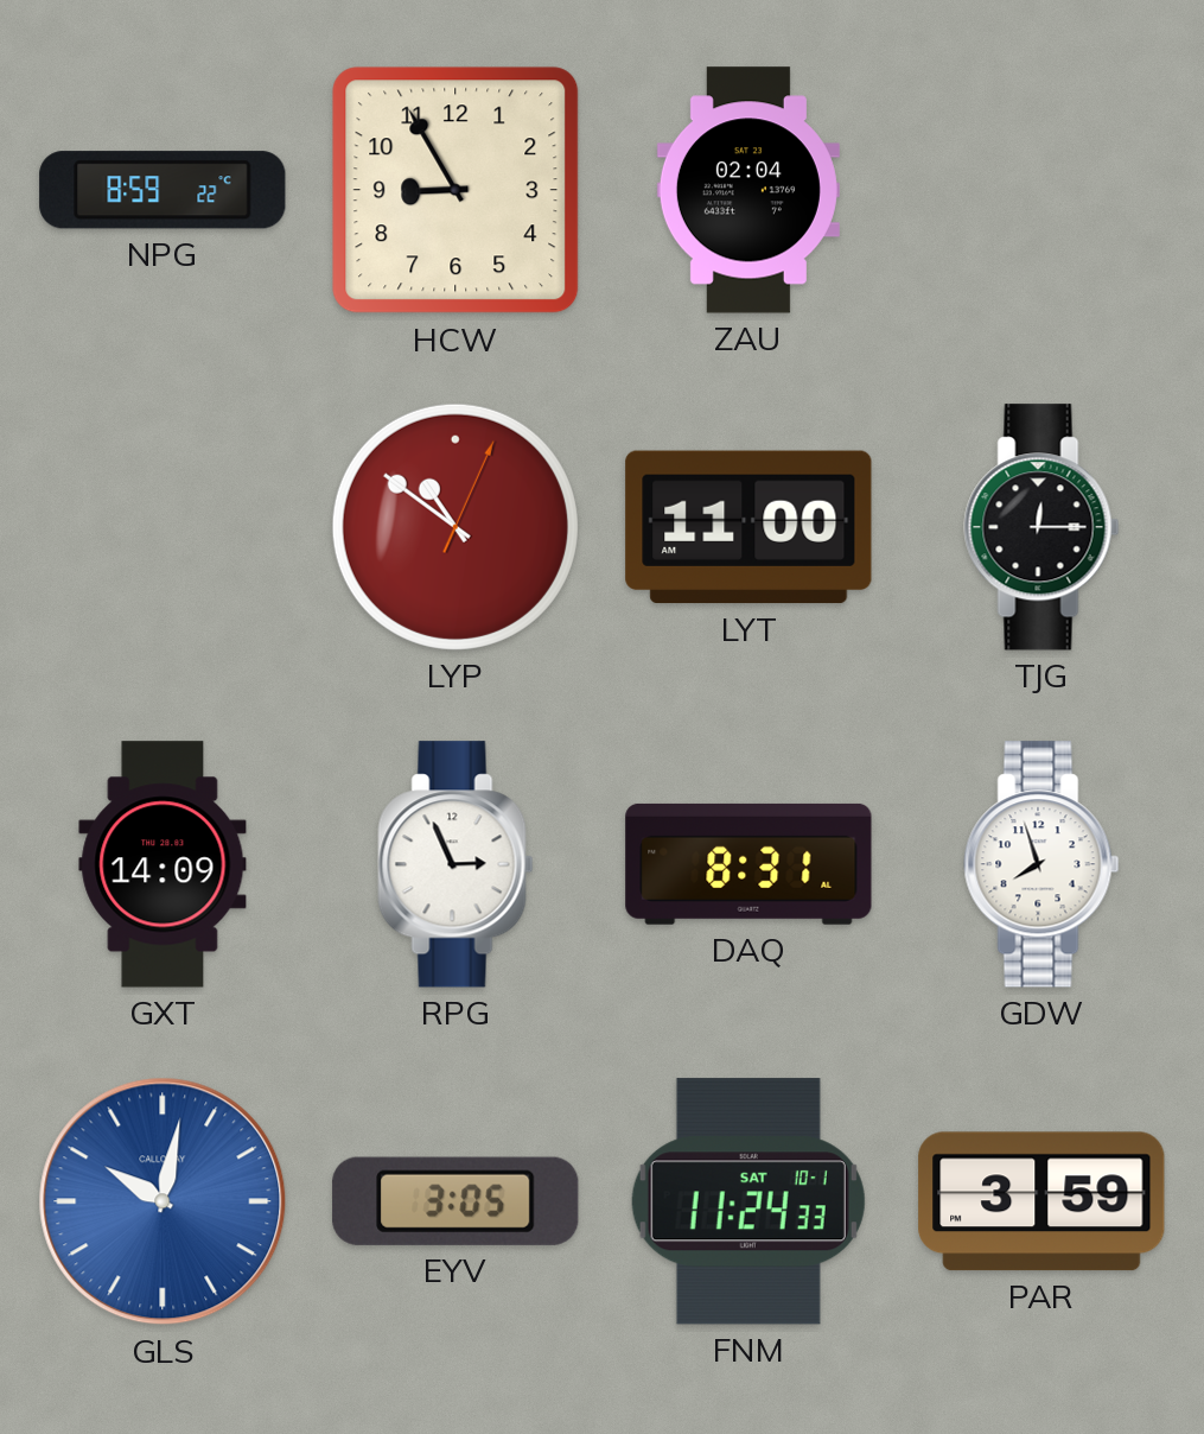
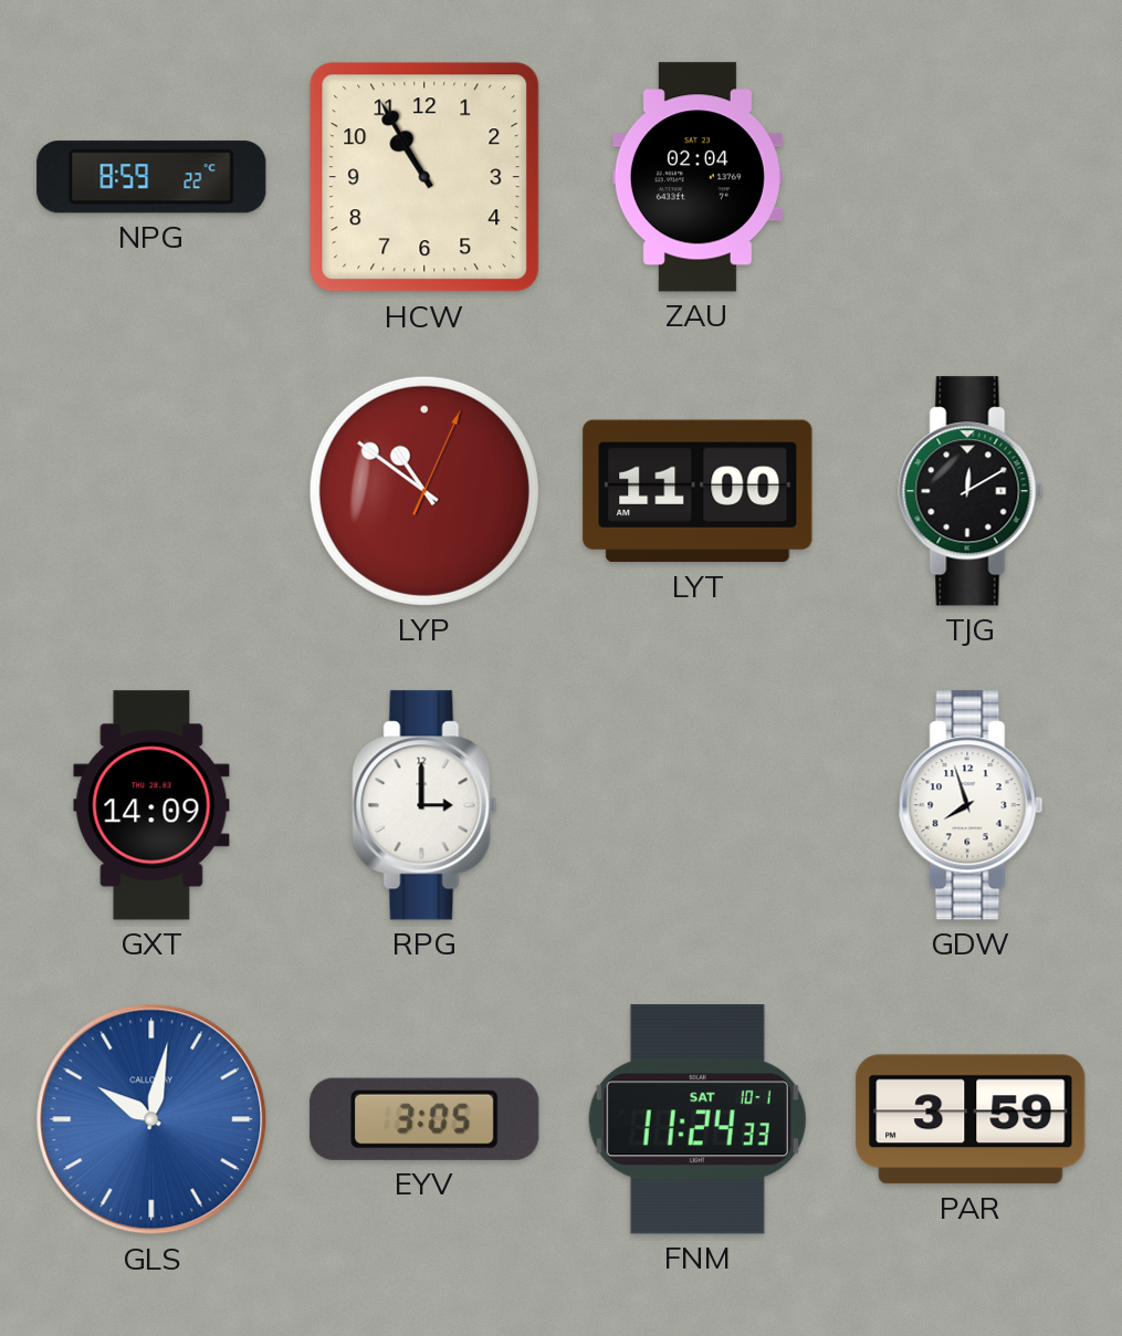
HCW: 8:55 -> 10:55
TJG: 12:15 -> 12:10
RPG: 2:56 -> 3:00
DAQ: 8:31 -> none
